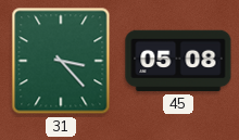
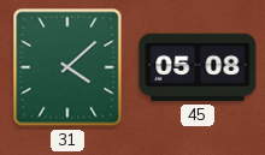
31: 3:23 -> 4:08
